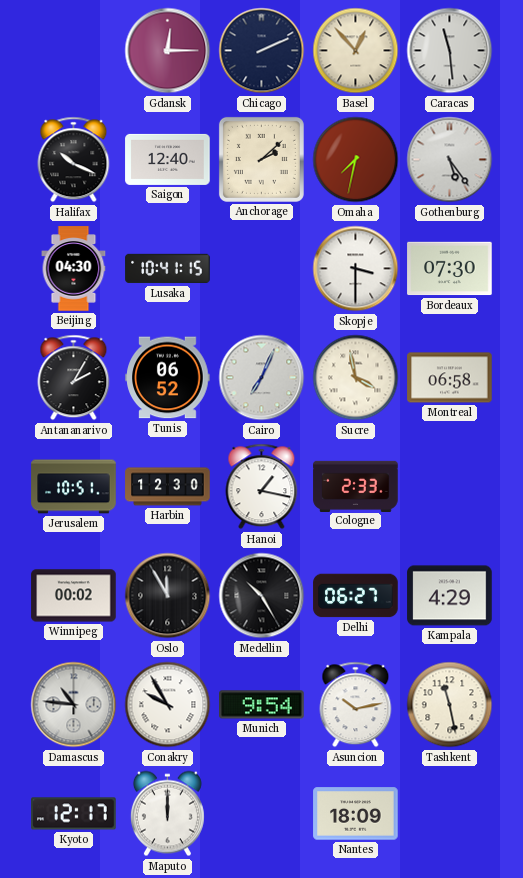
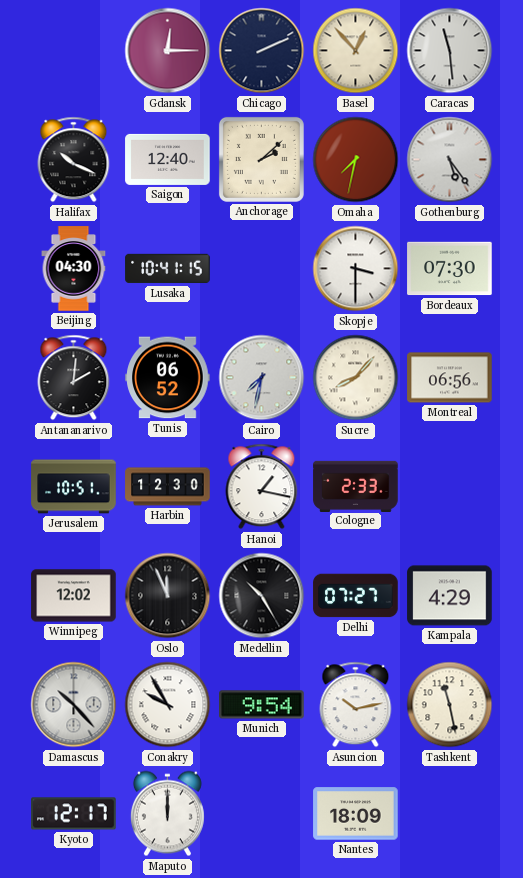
Antananarivo: 2:05 -> 2:01
Cairo: 7:04 -> 7:32
Sucre: 3:58 -> 8:07
Montreal: 06:58 -> 06:56
Winnipeg: 00:02 -> 12:02
Oslo: 11:55 -> 11:56
Delhi: 06:27 -> 07:27
Damascus: 10:46 -> 10:23
